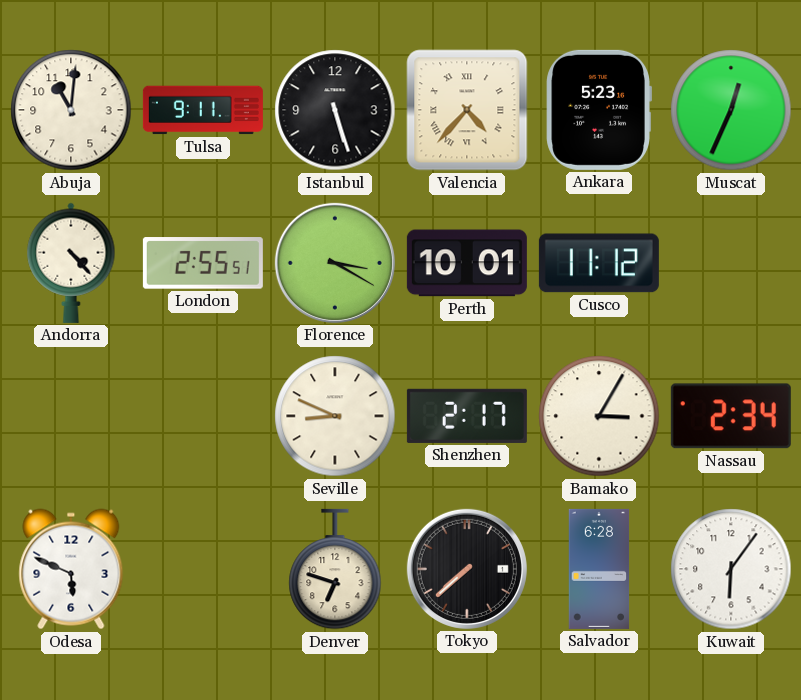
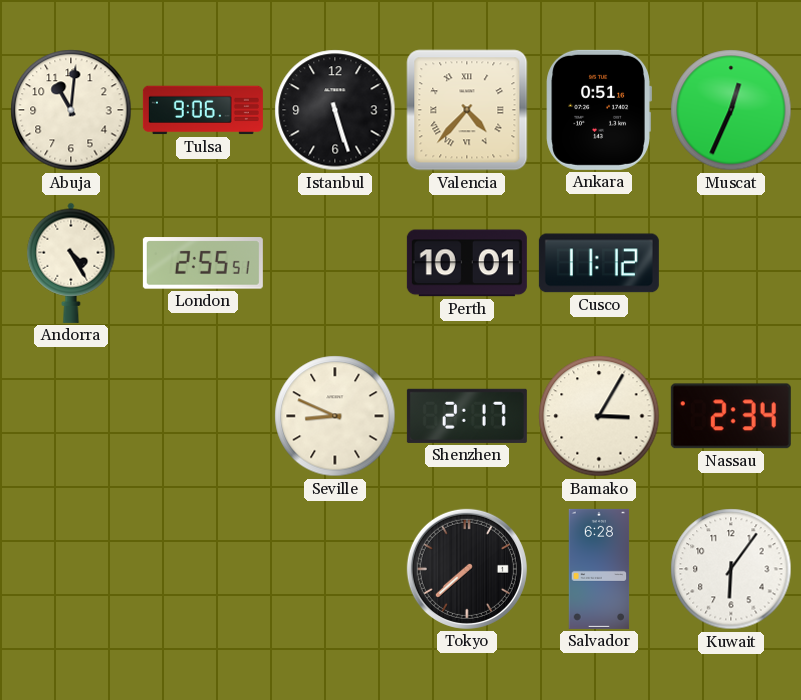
Tulsa: 9:11 -> 9:06
Ankara: 5:23 -> 0:51
Andorra: 4:23 -> 4:25
Florence: 3:20 -> none
Odesa: 5:49 -> none
Denver: 6:48 -> none
